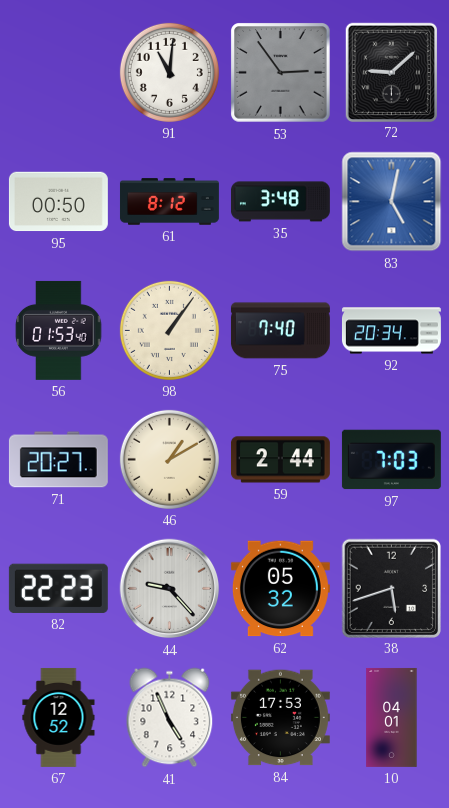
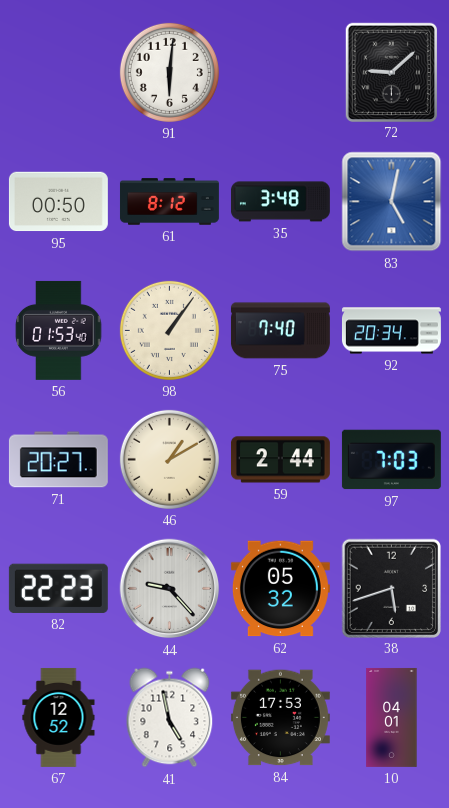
91: 11:01 -> 6:01
53: 2:54 -> none
41: 4:56 -> 4:58
